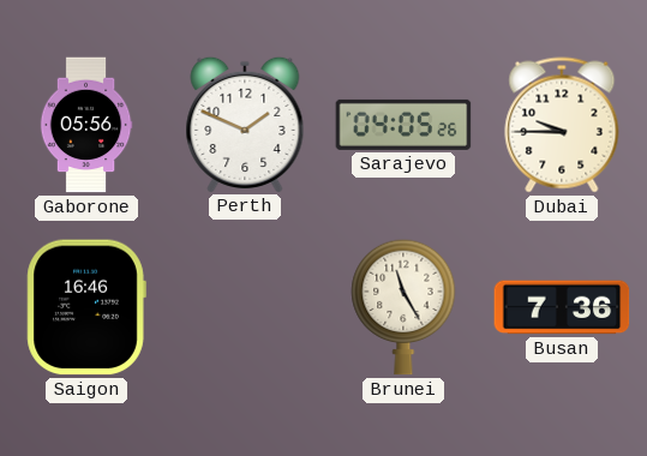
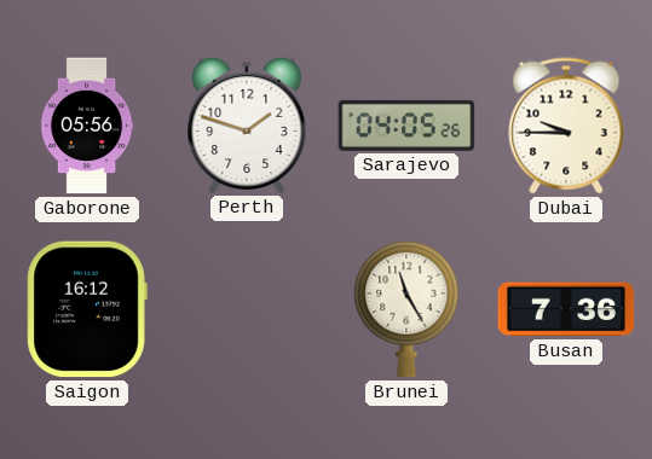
Perth: 1:49 -> 1:48
Saigon: 16:46 -> 16:12
